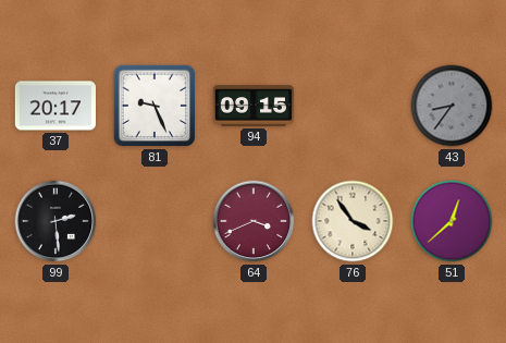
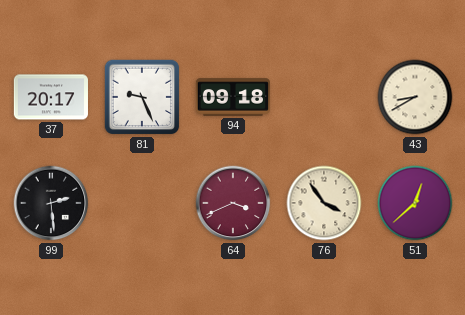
94: 09:15 -> 09:18
43: 8:36 -> 8:40
43 dial: grey -> cream
